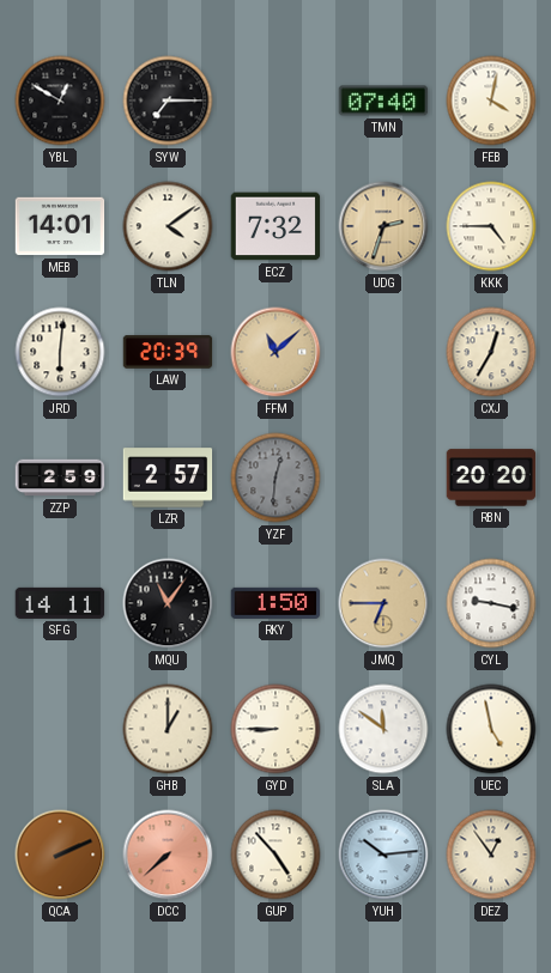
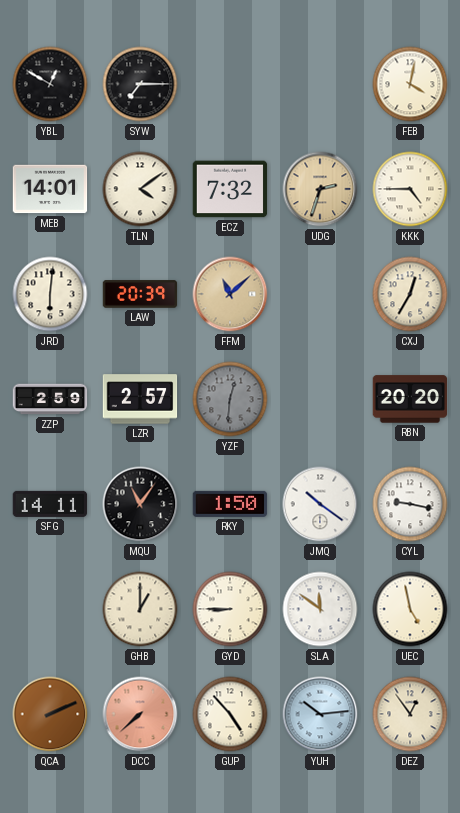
TMN: 07:40 -> none
JMQ: 6:45 -> 10:21
JMQ dial: champagne -> white
